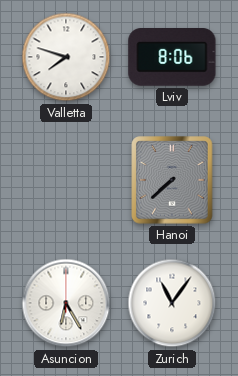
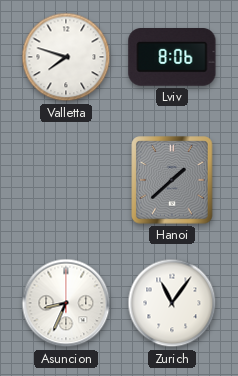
Hanoi: 7:38 -> 1:38
Asuncion: 6:25 -> 8:34
